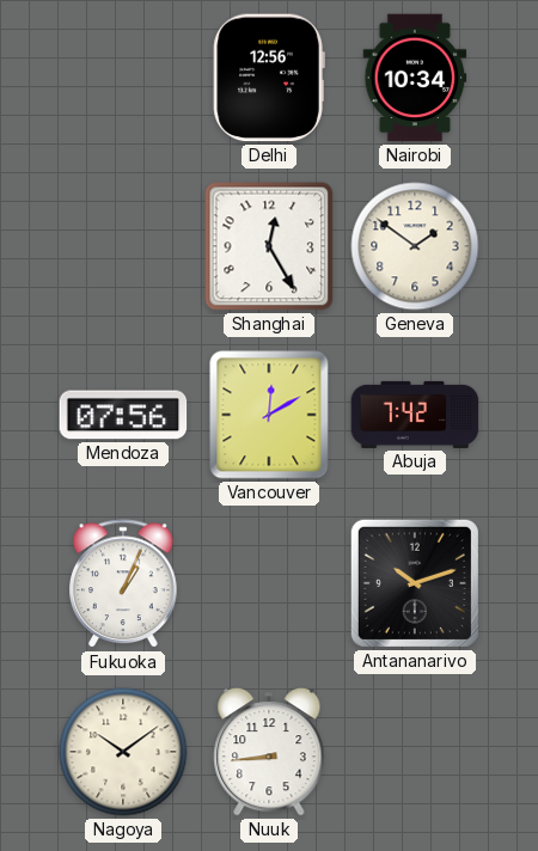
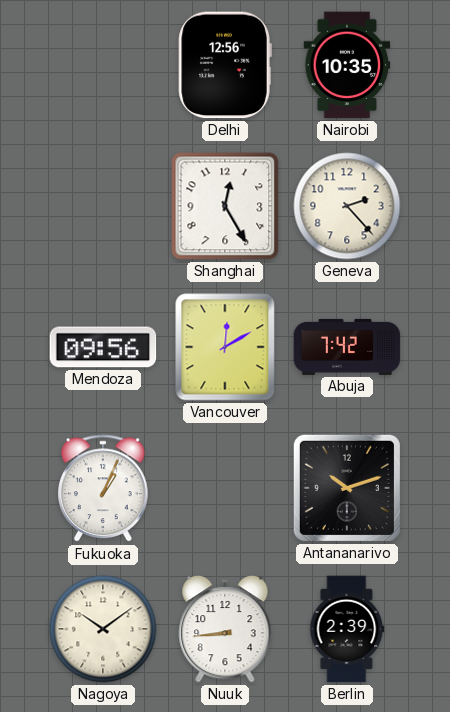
Nairobi: 10:34 -> 10:35
Geneva: 1:51 -> 2:23
Mendoza: 07:56 -> 09:56
Berlin: none -> 2:39
